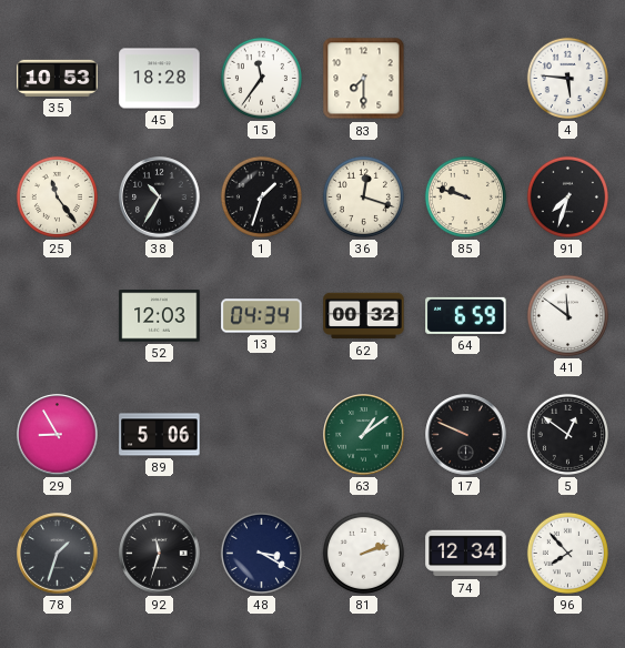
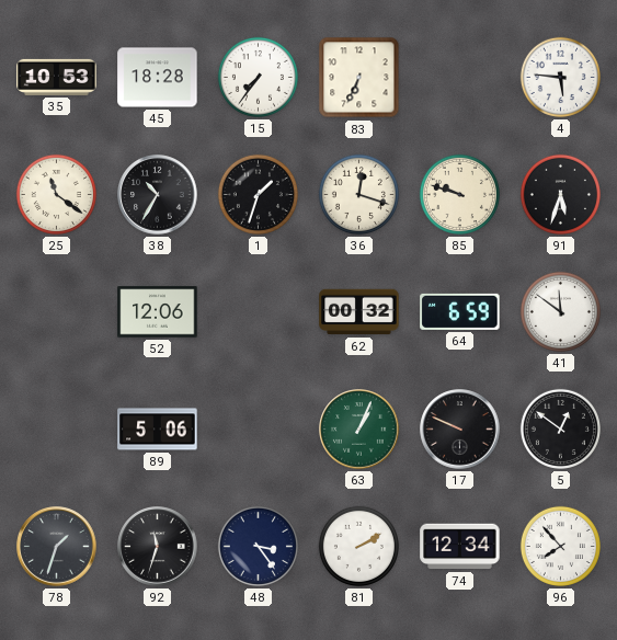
15: 11:36 -> 7:36
83: 7:30 -> 6:34
25: 11:24 -> 11:21
91: 7:33 -> 5:33
52: 12:03 -> 12:06
13: 04:34 -> none
29: 8:55 -> none
63: 1:09 -> 1:04
48: 3:20 -> 3:24
81: 2:12 -> 2:10
